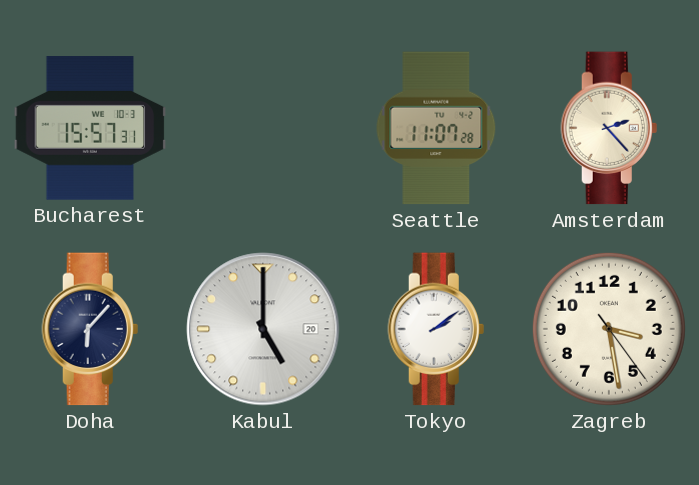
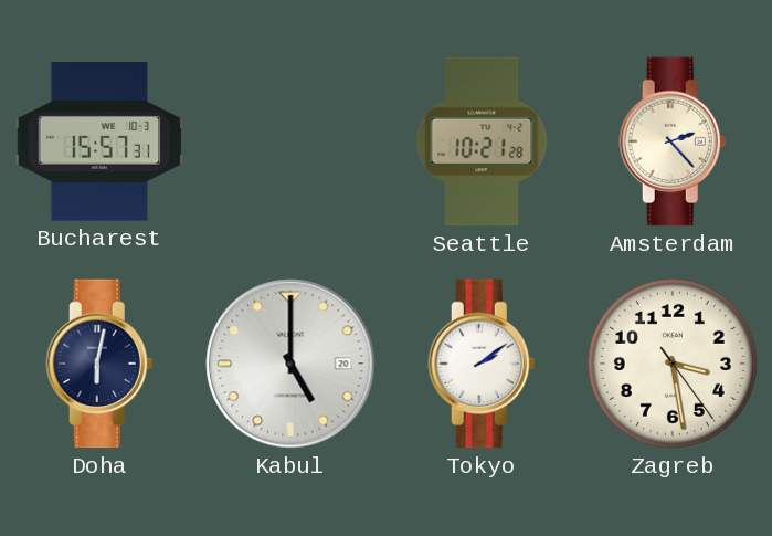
Seattle: 11:07 -> 10:21
Doha: 6:07 -> 6:02
